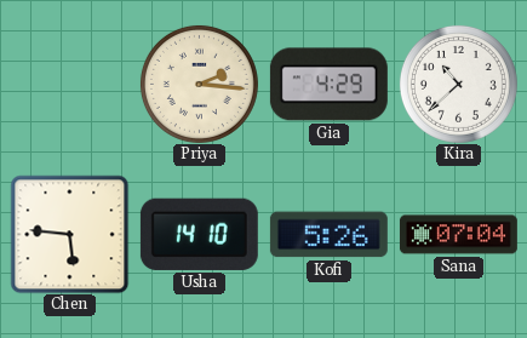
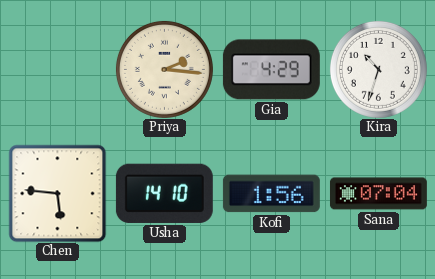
Kira: 10:38 -> 10:33
Kofi: 5:26 -> 1:56
